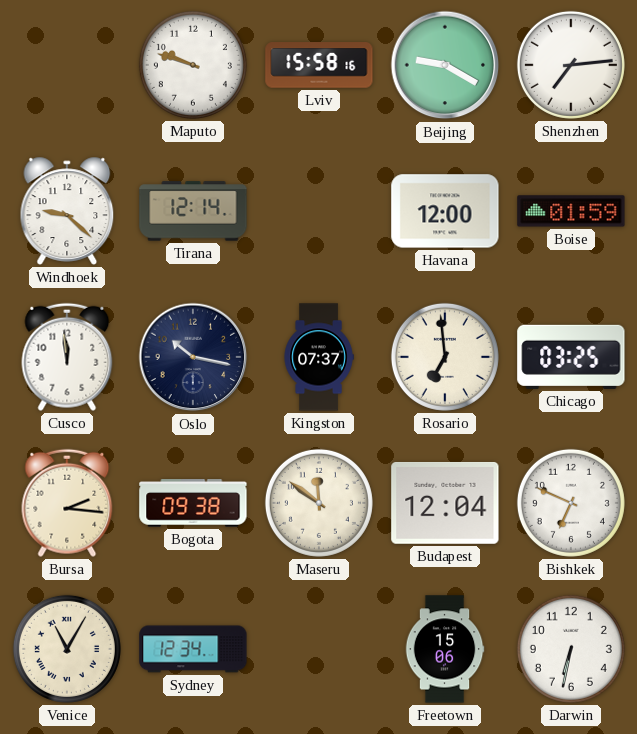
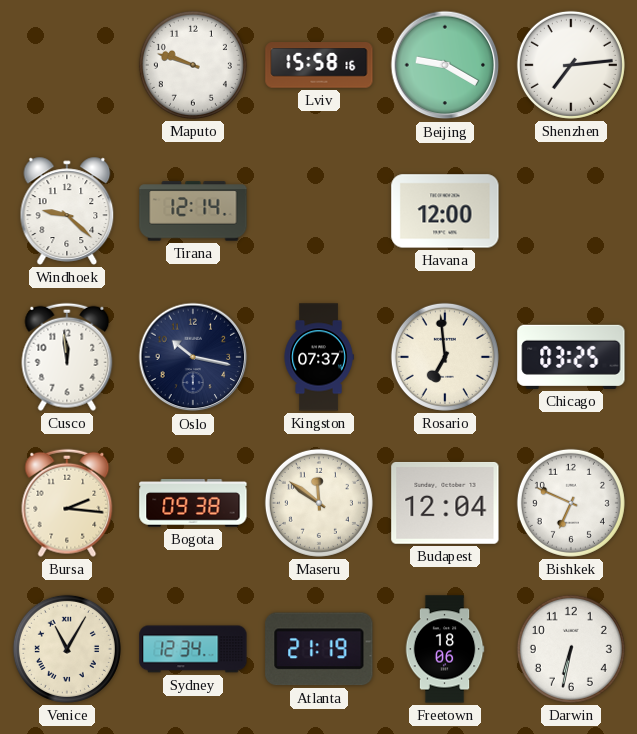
Boise: 01:59 -> none
Atlanta: none -> 21:19
Freetown: 15:06 -> 18:06
